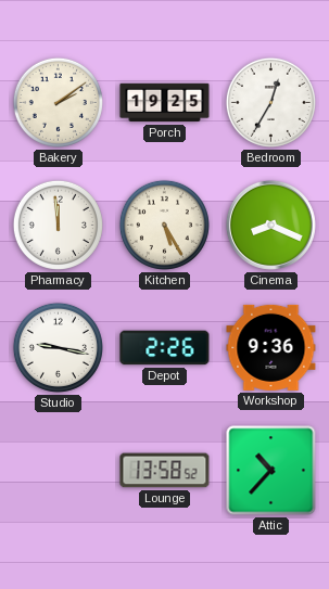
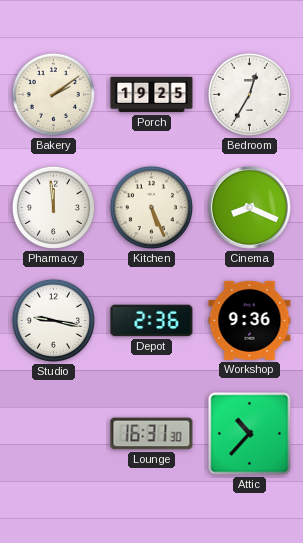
Kitchen: 5:25 -> 5:26
Depot: 2:26 -> 2:36
Lounge: 13:58 -> 16:31
